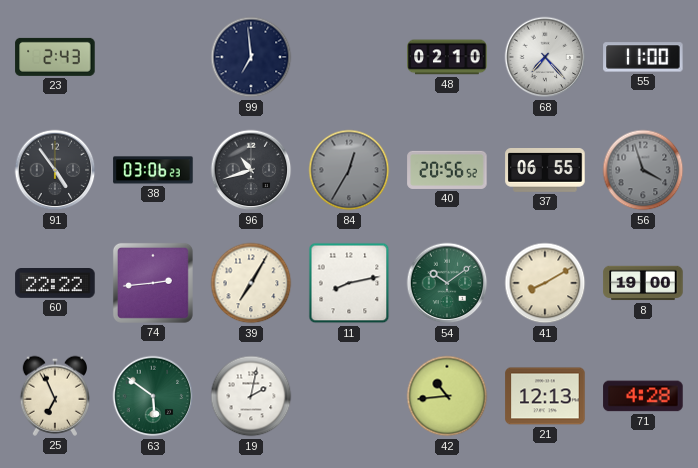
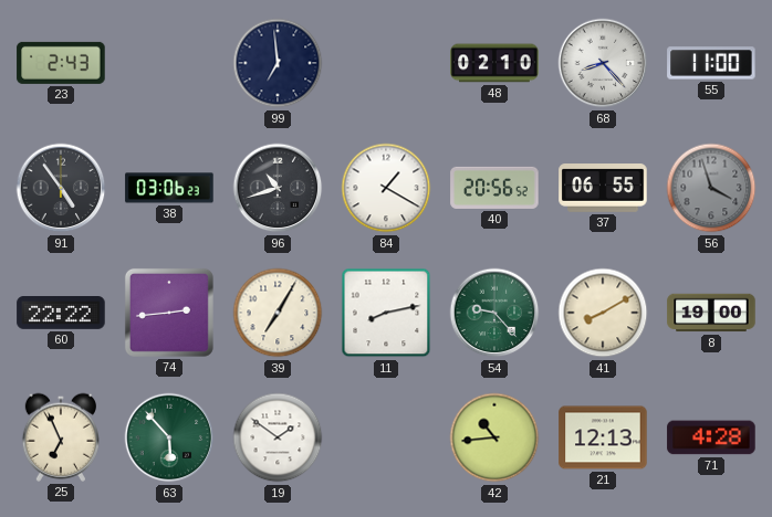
68: 7:23 -> 8:23
84: 12:35 -> 1:20
84 dial: grey -> white
54: 10:09 -> 9:23
63: 5:51 -> 5:53
19: 2:02 -> 1:51
